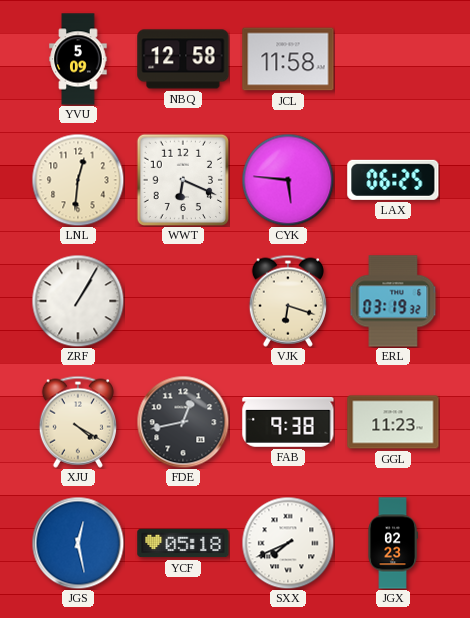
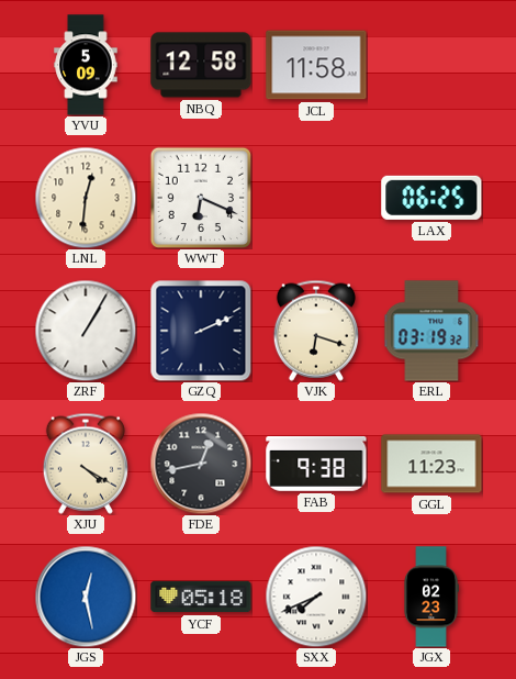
CYK: 5:46 -> none
GZQ: none -> 2:11
